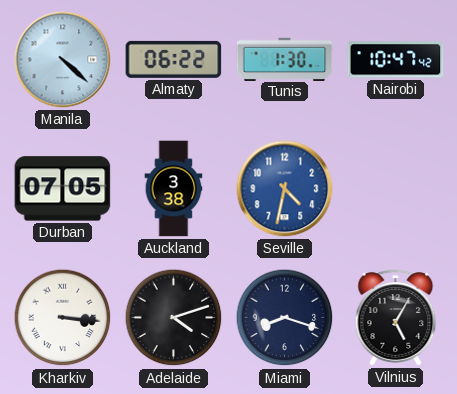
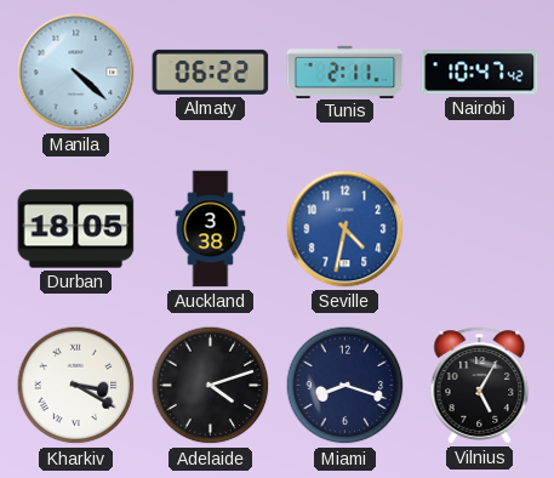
Tunis: 1:30 -> 2:11
Durban: 07:05 -> 18:05
Kharkiv: 3:16 -> 3:20
